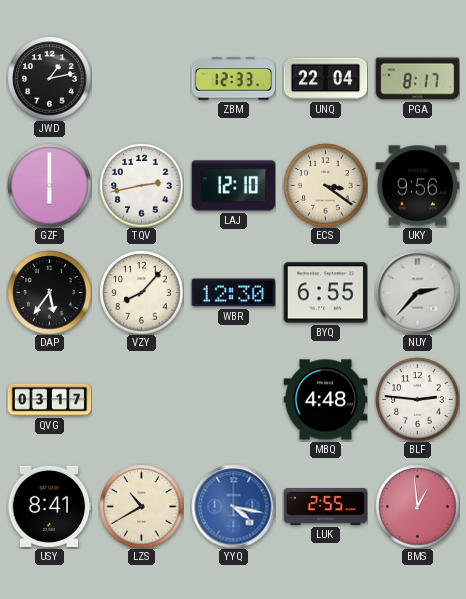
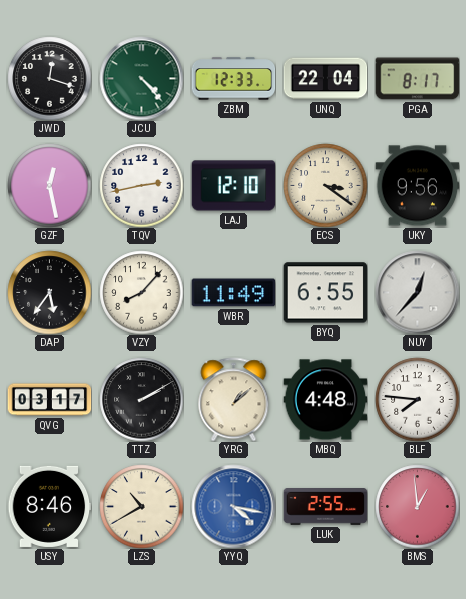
JWD: 1:13 -> 12:18
JCU: none -> 4:23
GZF: 6:00 -> 12:28
WBR: 12:30 -> 11:49
NUY: 2:37 -> 12:37
TTZ: none -> 2:10
YRG: none -> 1:08
BLF: 2:46 -> 7:46
USY: 8:41 -> 8:46
